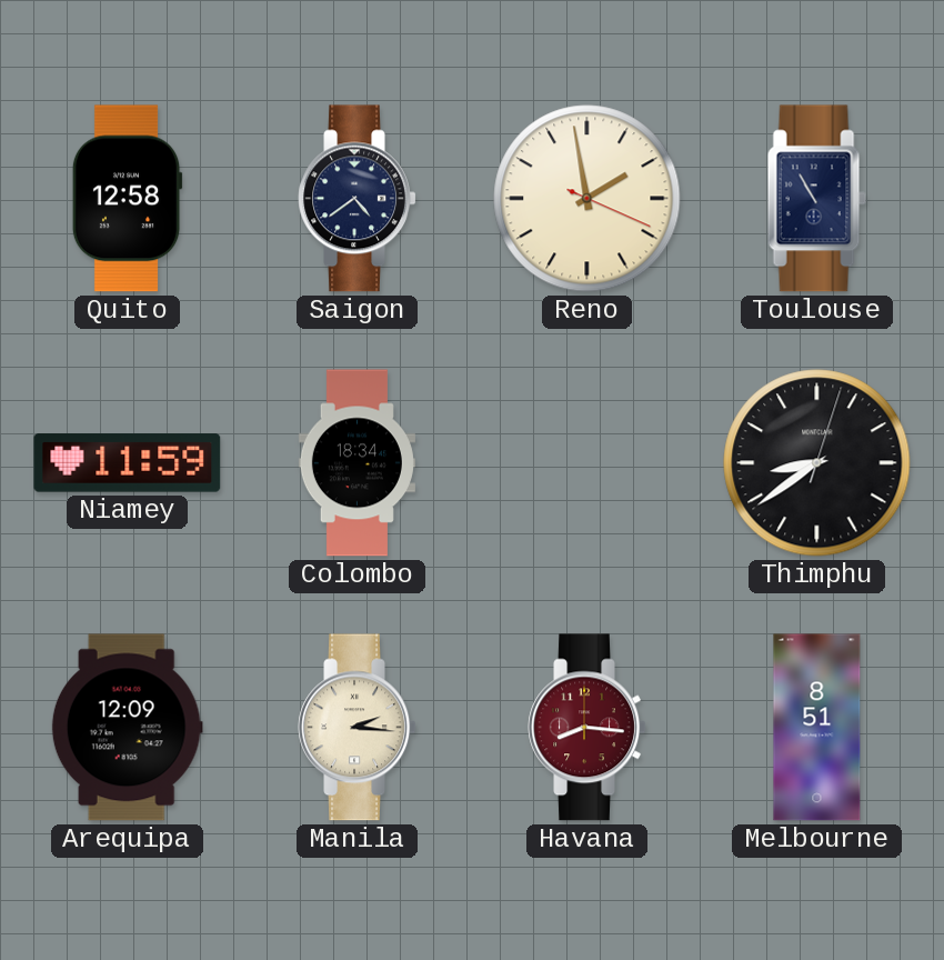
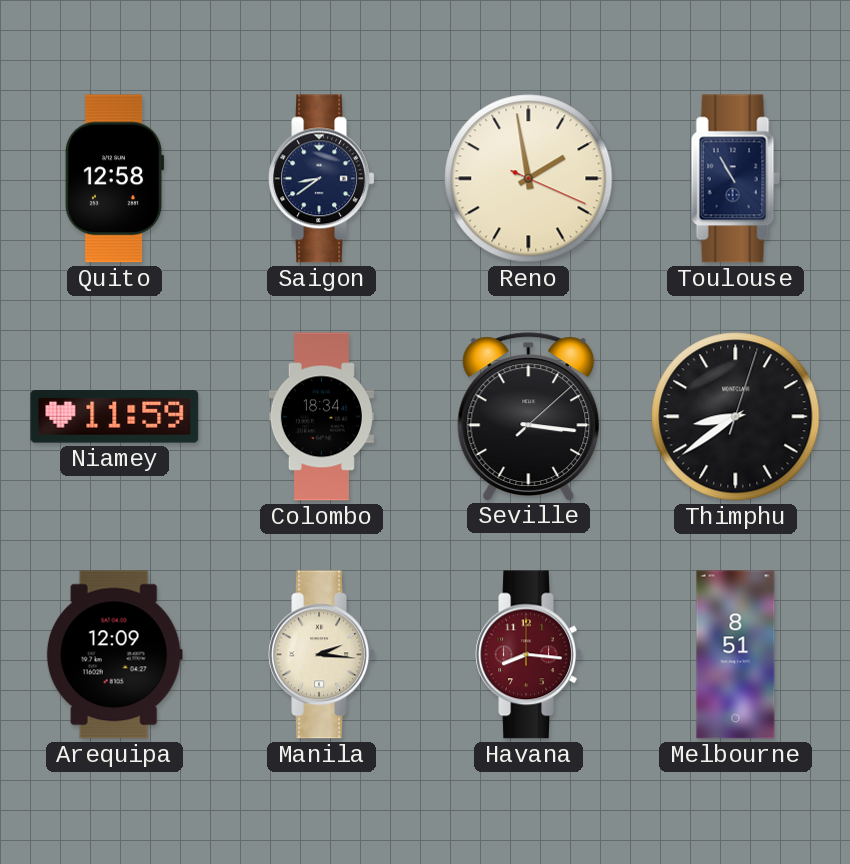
Saigon: 4:39 -> 8:39
Seville: none -> 3:16
